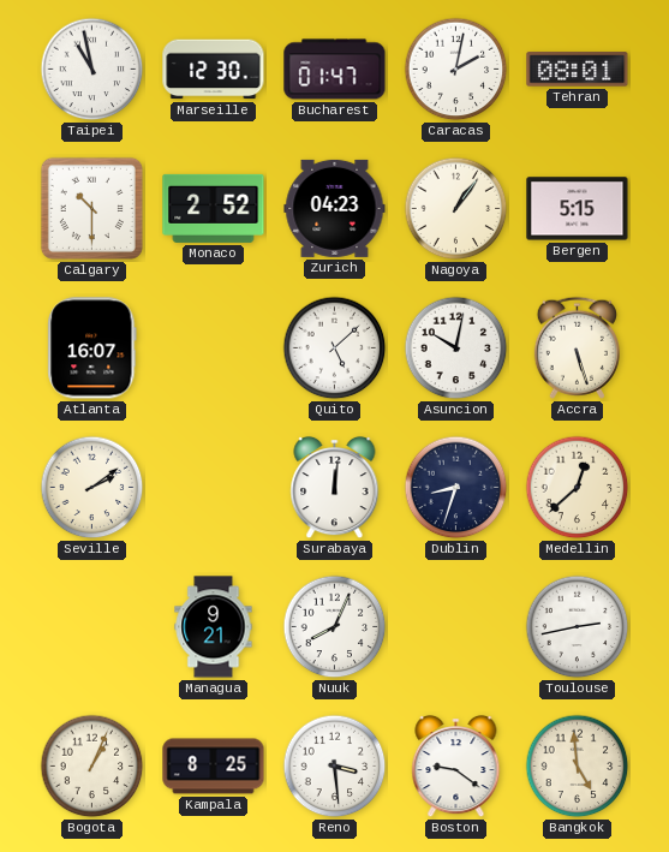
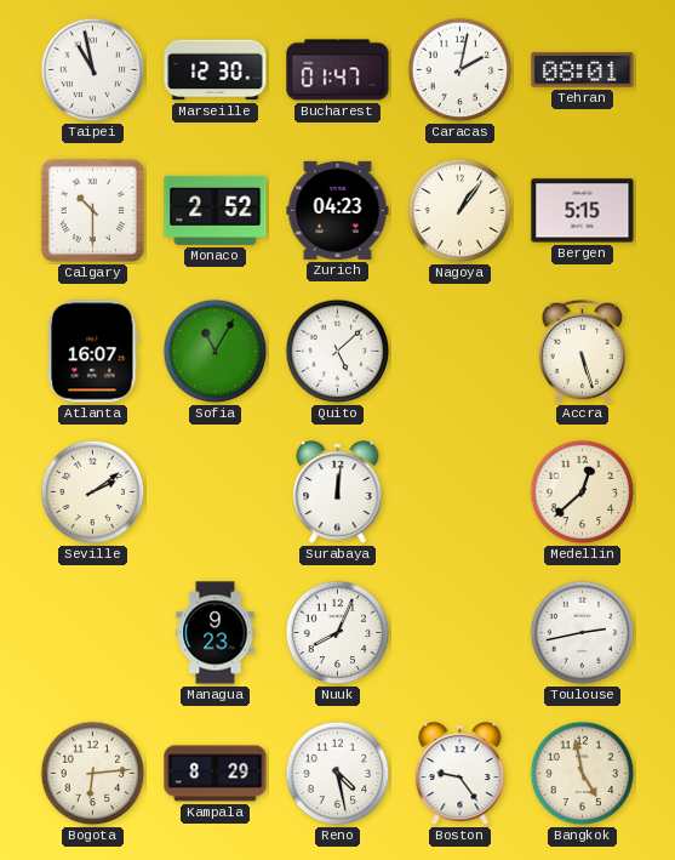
Sofia: none -> 11:05
Asuncion: 10:02 -> none
Dublin: 8:33 -> none
Managua: 9:21 -> 9:23
Bogota: 1:04 -> 6:14
Kampala: 8:25 -> 8:29
Reno: 3:29 -> 4:28
Boston: 9:21 -> 9:24
Bangkok: 4:59 -> 4:58
